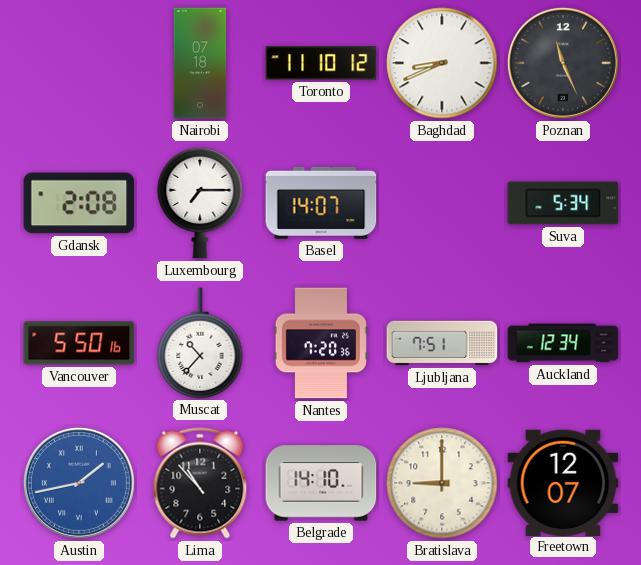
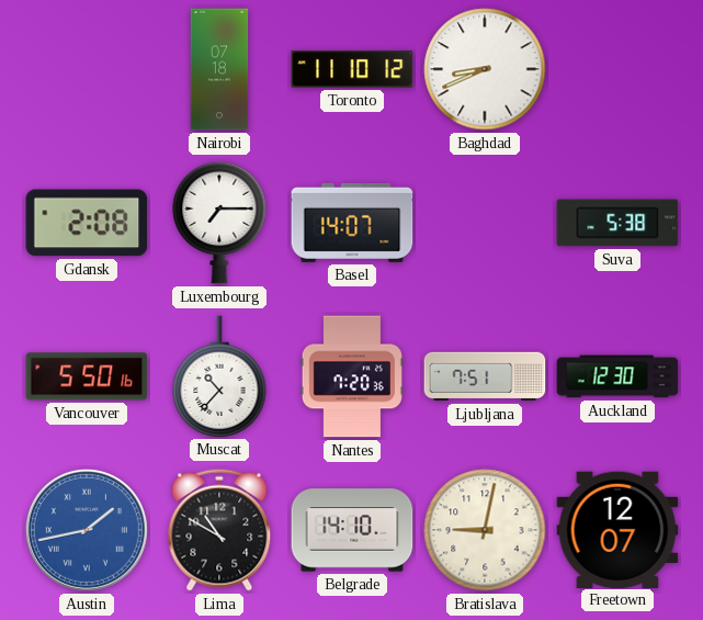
Poznan: 11:26 -> none
Suva: 5:34 -> 5:38
Auckland: 12:34 -> 12:30
Lima: 10:53 -> 10:50
Bratislava: 9:00 -> 9:02
